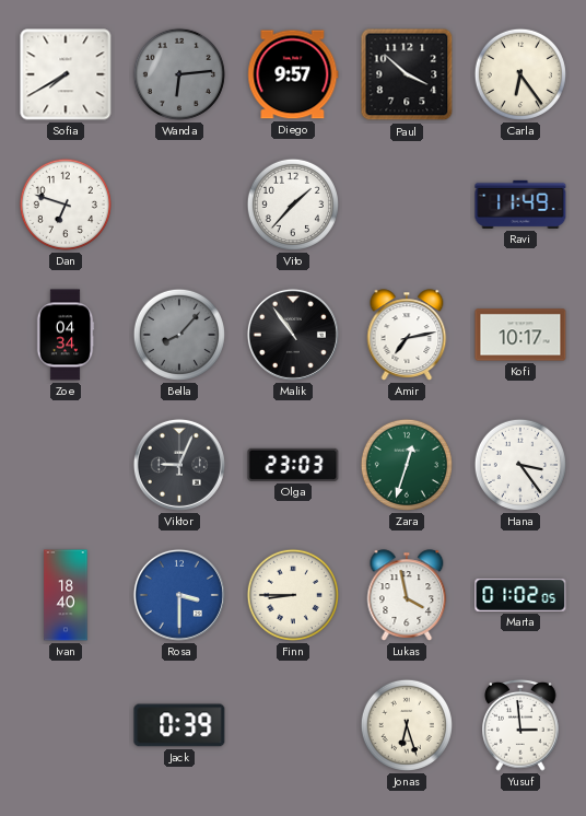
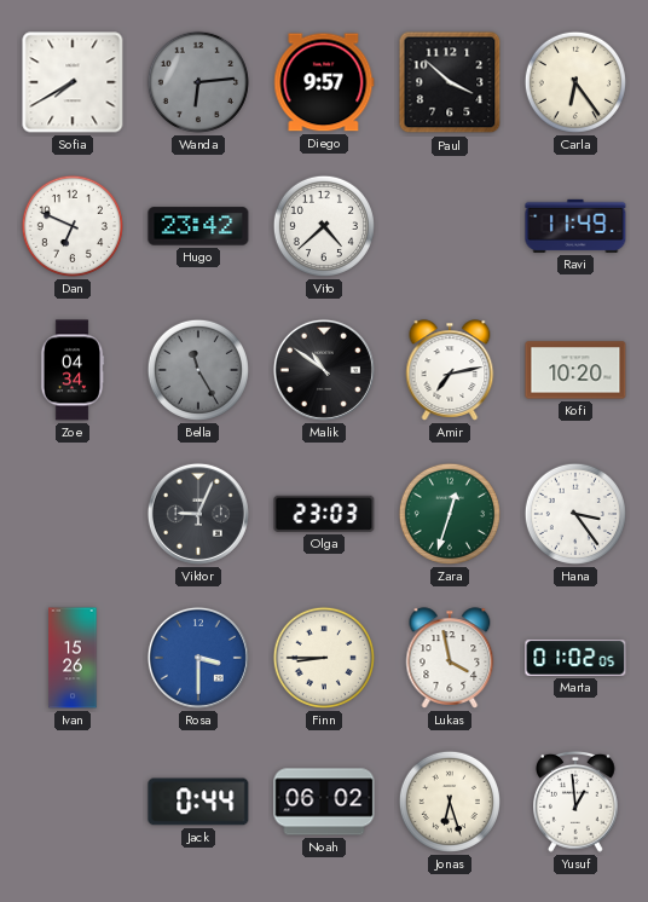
Dan: 6:48 -> 6:49
Hugo: none -> 23:42
Vito: 1:37 -> 4:38
Bella: 8:07 -> 11:25
Malik: 10:54 -> 10:51
Kofi: 10:17 -> 10:20
Ivan: 18:40 -> 15:26
Jack: 0:39 -> 0:44
Noah: none -> 06:02
Yusuf: 2:59 -> 12:59
